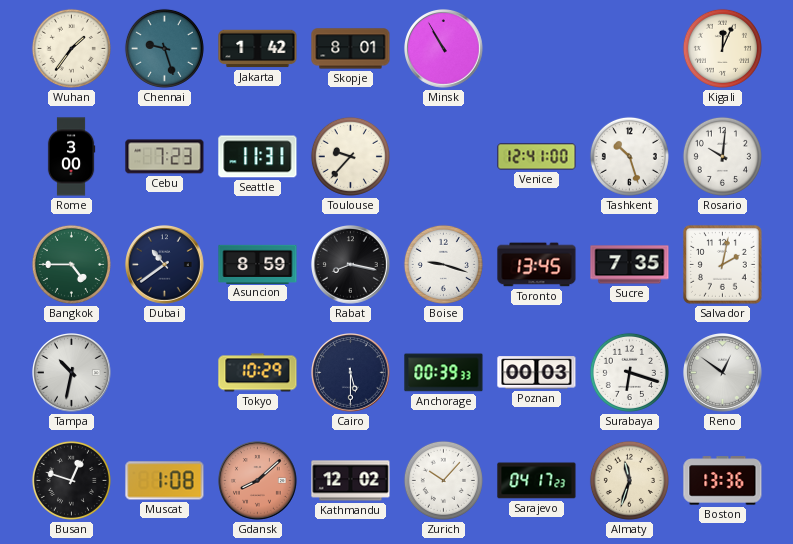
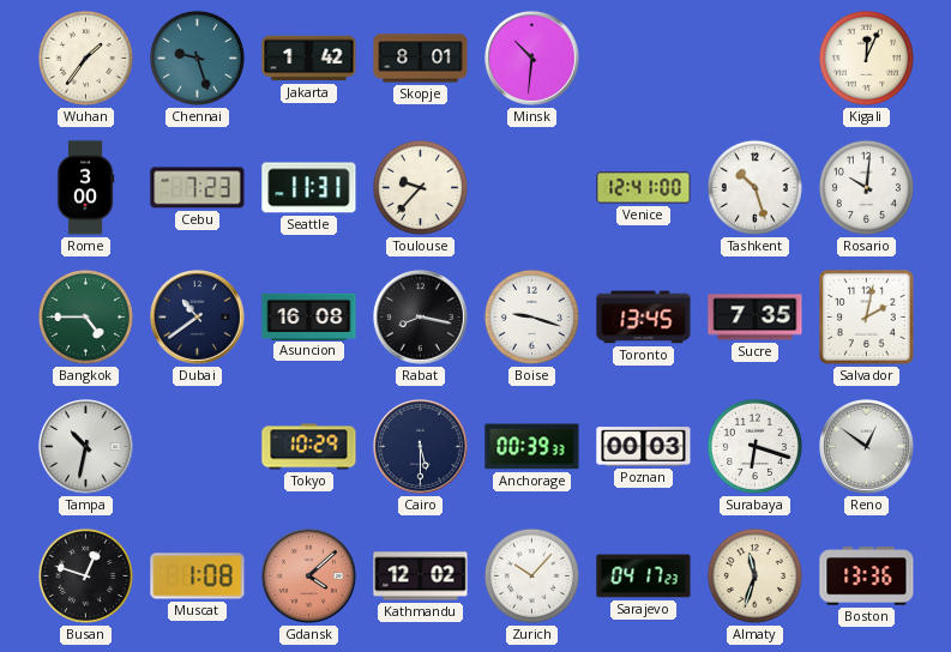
Minsk: 10:55 -> 10:31
Asuncion: 8:59 -> 16:08
Gdansk: 8:08 -> 4:08
